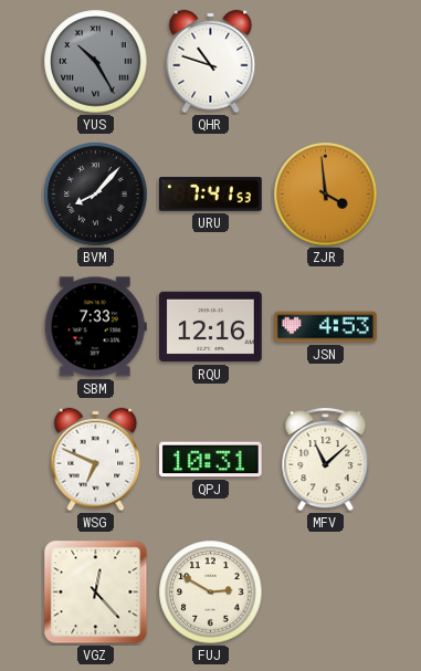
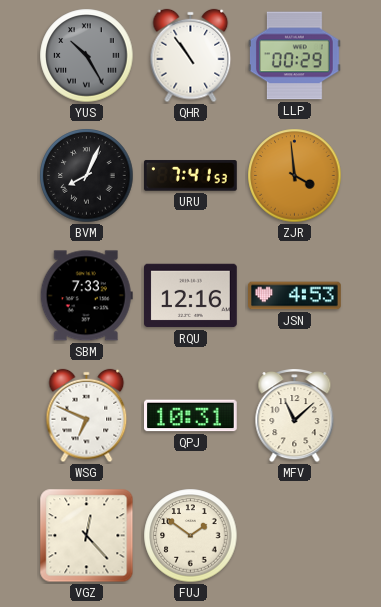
QHR: 10:48 -> 10:54
LLP: none -> 00:29
BVM: 8:07 -> 8:04
FUJ: 2:50 -> 1:51
